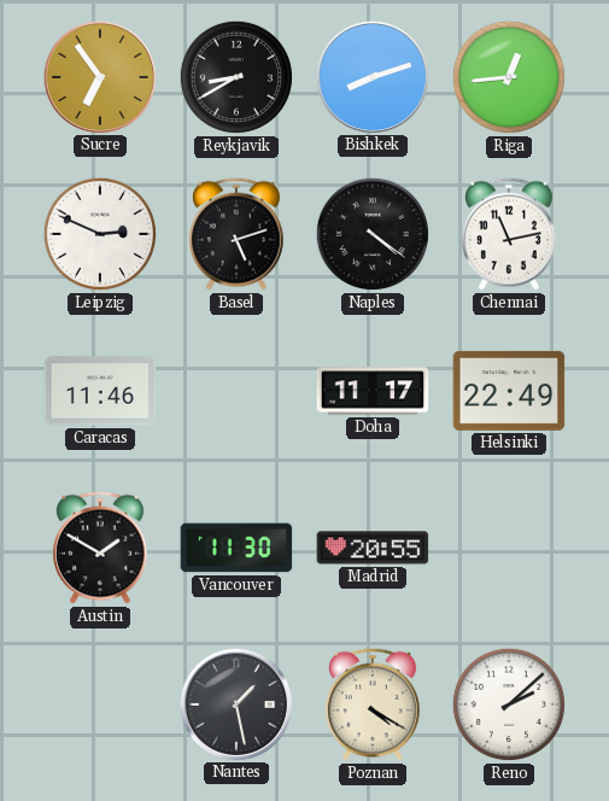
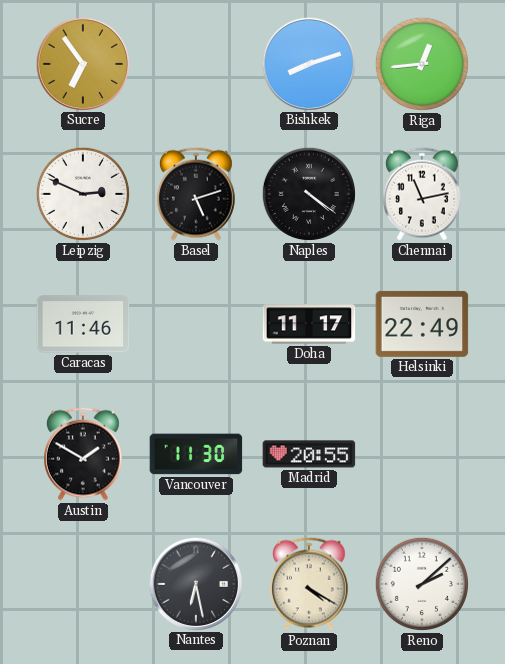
Reykjavik: 8:40 -> none
Nantes: 1:28 -> 6:28
